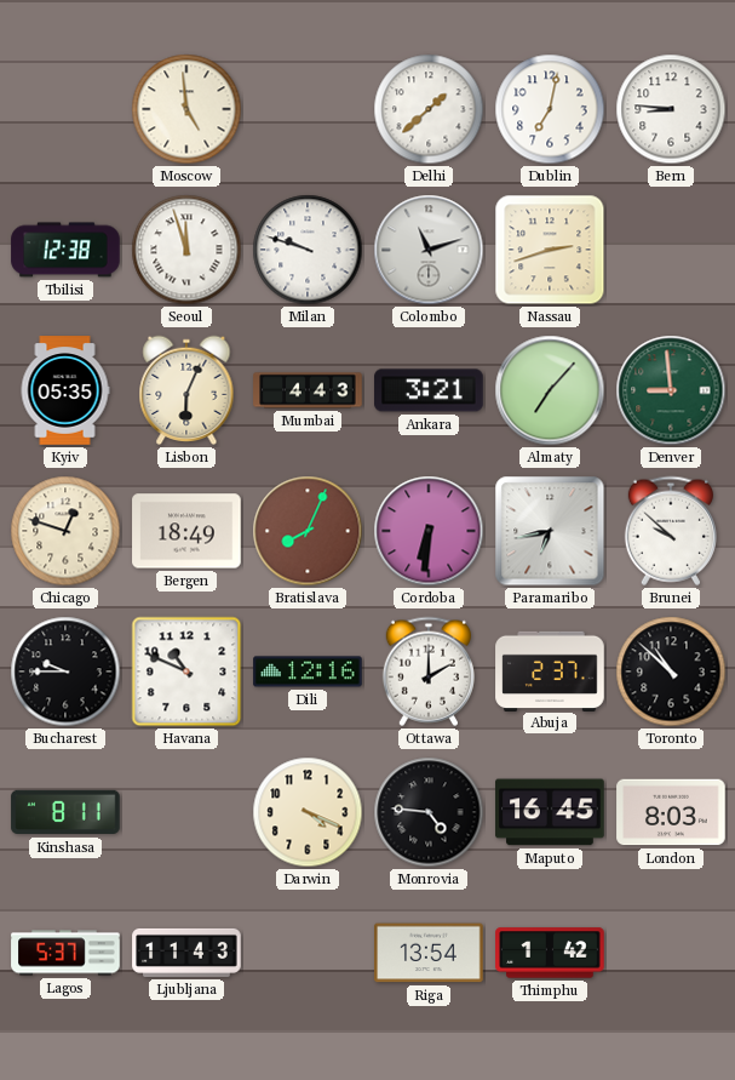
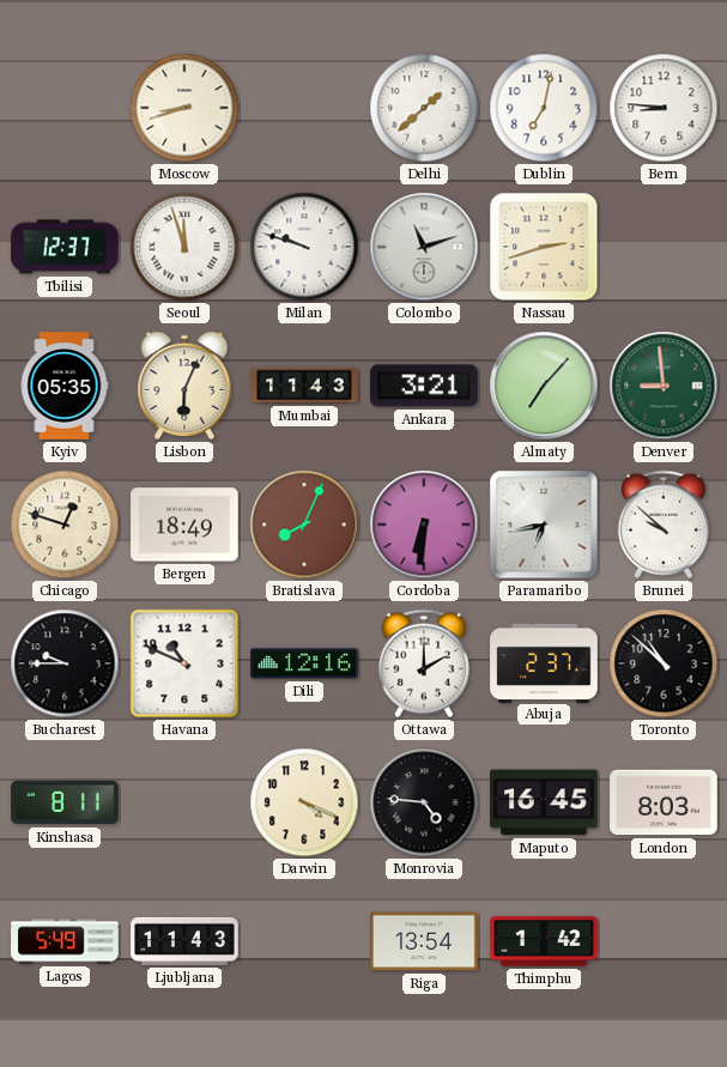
Moscow: 4:59 -> 8:42
Tbilisi: 12:38 -> 12:37
Mumbai: 4:43 -> 11:43
Lagos: 5:37 -> 5:49
